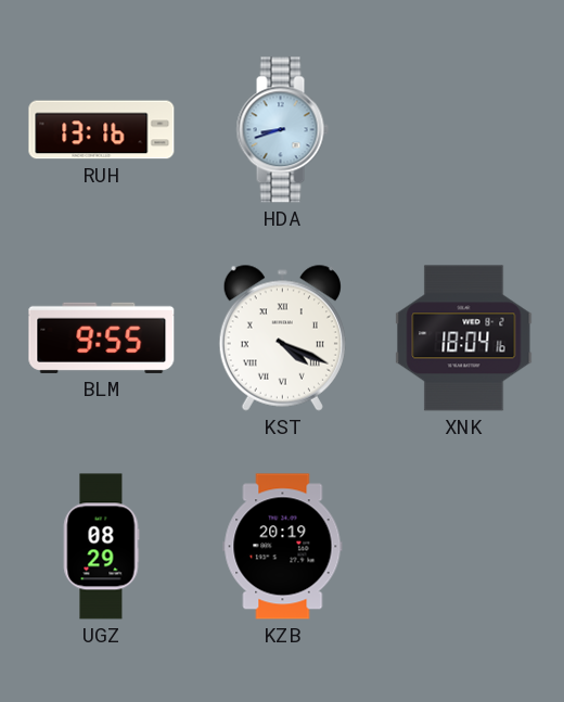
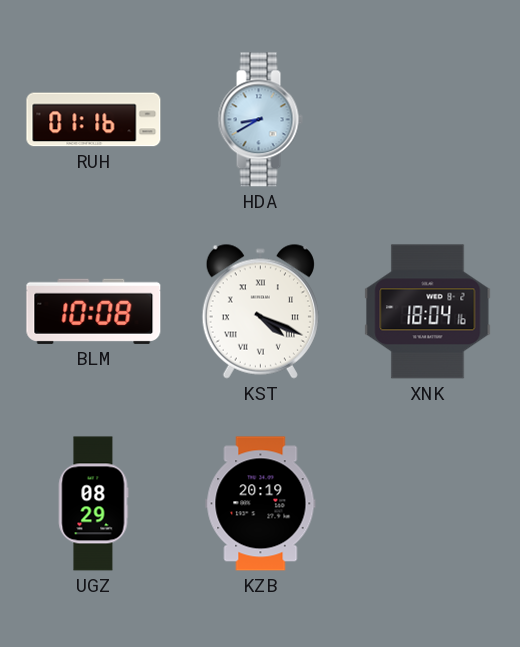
RUH: 13:16 -> 01:16
HDA: 8:42 -> 8:40
BLM: 9:55 -> 10:08
